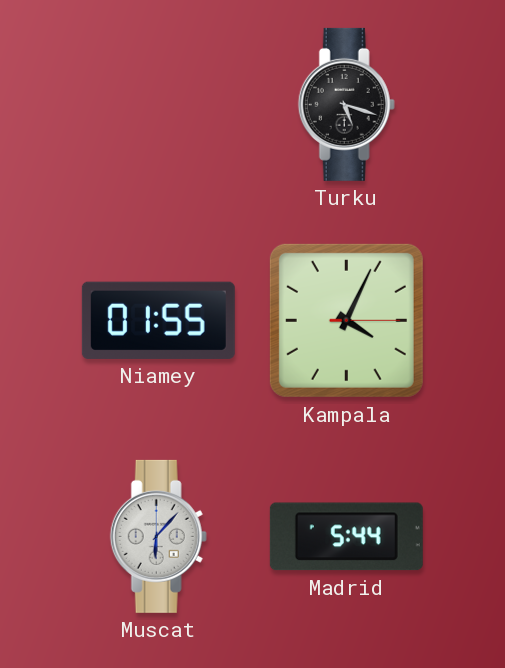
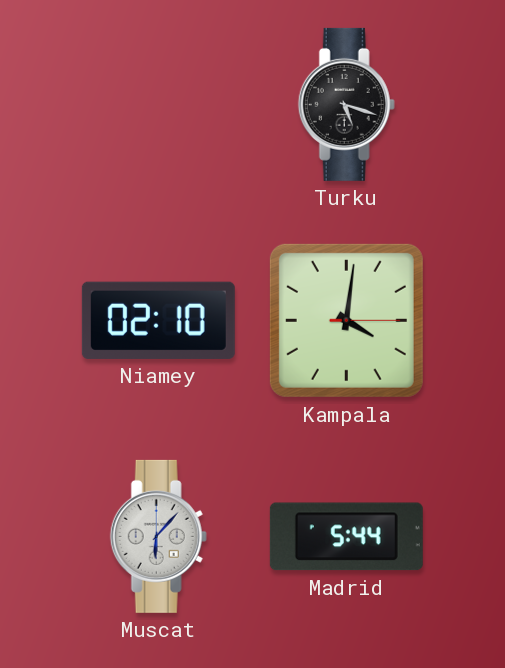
Niamey: 01:55 -> 02:10
Kampala: 4:04 -> 4:01
